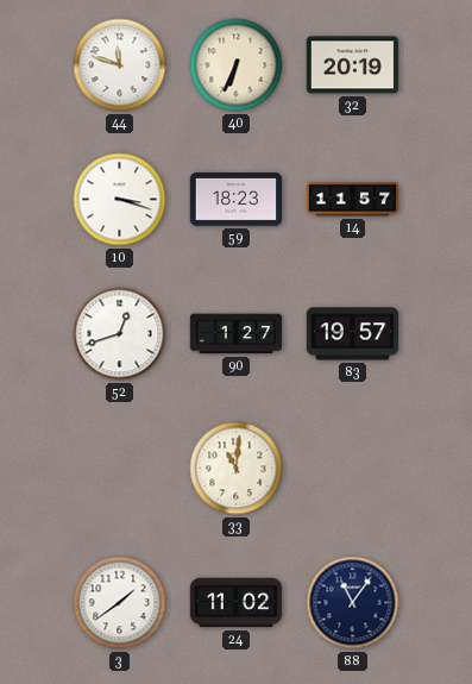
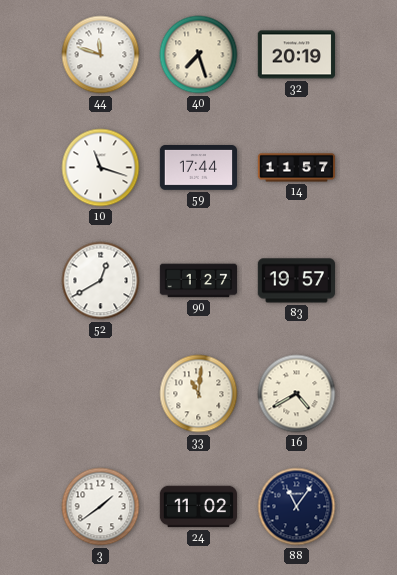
40: 6:34 -> 7:27
10: 3:18 -> 11:18
59: 18:23 -> 17:44
52: 12:42 -> 12:40
16: none -> 4:40
